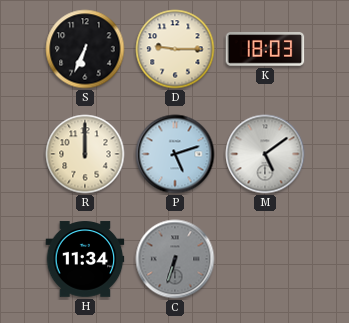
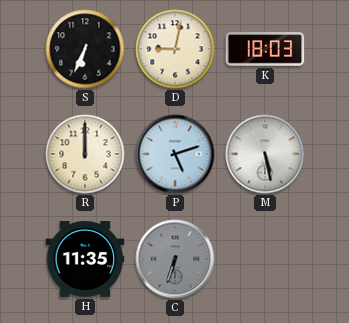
D: 9:15 -> 9:02
M: 5:09 -> 5:28
H: 11:34 -> 11:35
